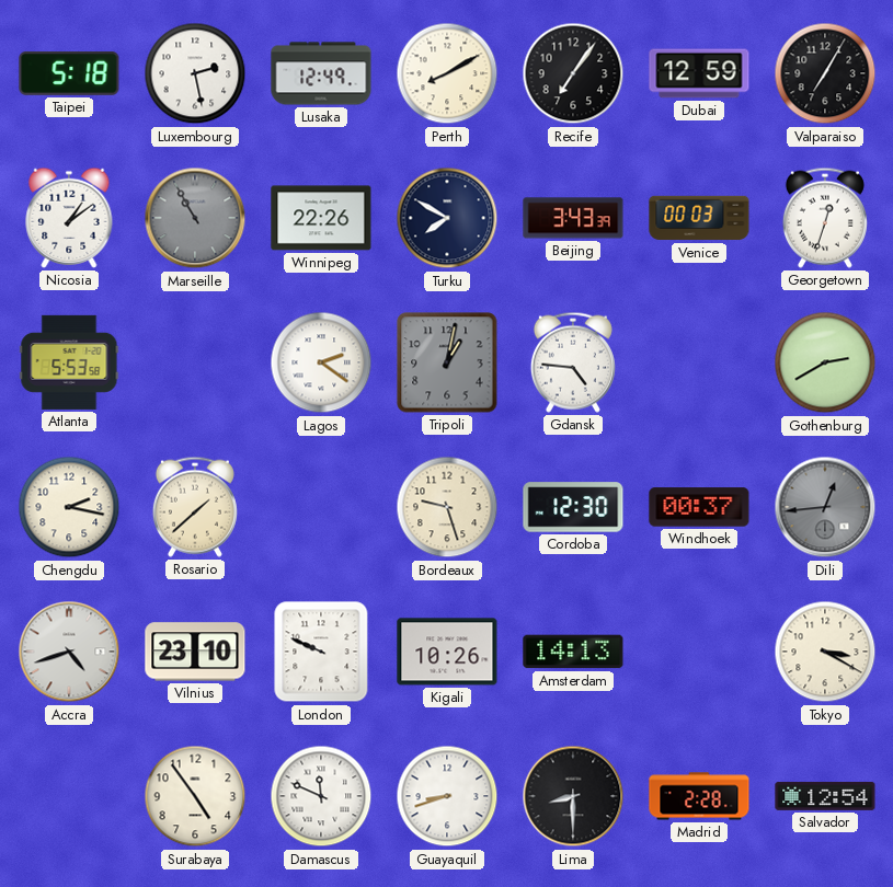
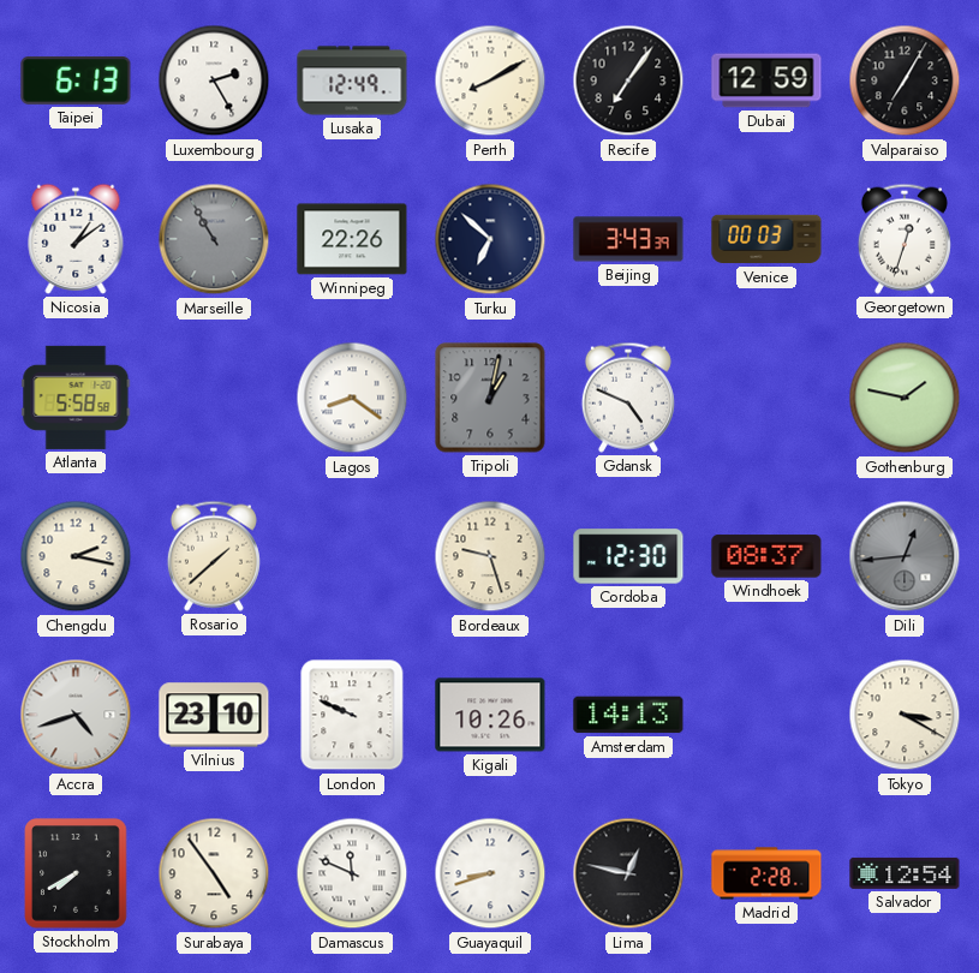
Taipei: 5:18 -> 6:13
Luxembourg: 2:28 -> 2:25
Turku: 7:50 -> 6:52
Atlanta: 5:53 -> 5:58
Lagos: 2:21 -> 8:21
Gdansk: 4:46 -> 4:49
Gothenburg: 2:40 -> 1:47
Windhoek: 00:37 -> 08:37
Stockholm: none -> 7:40
Lima: 8:30 -> 12:47
